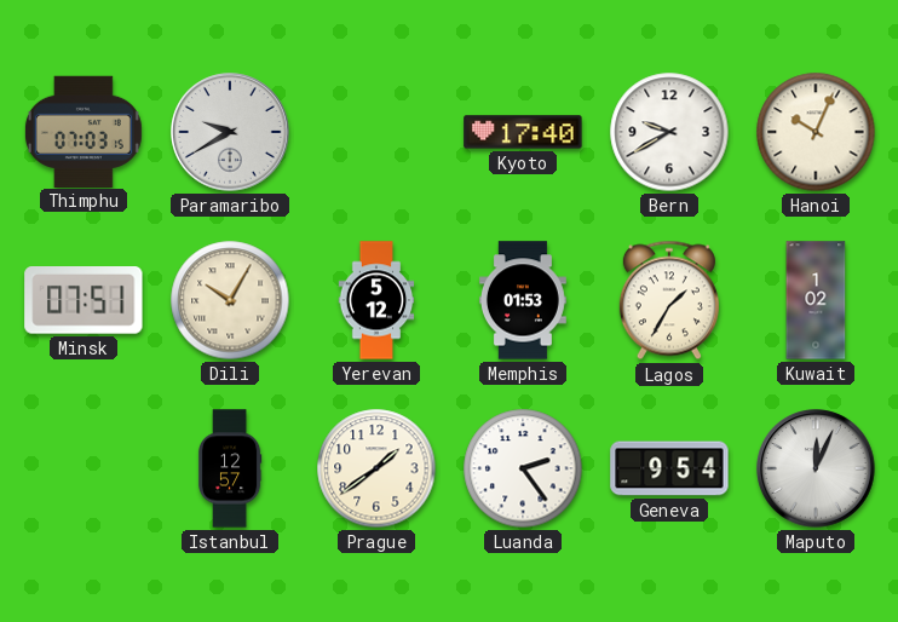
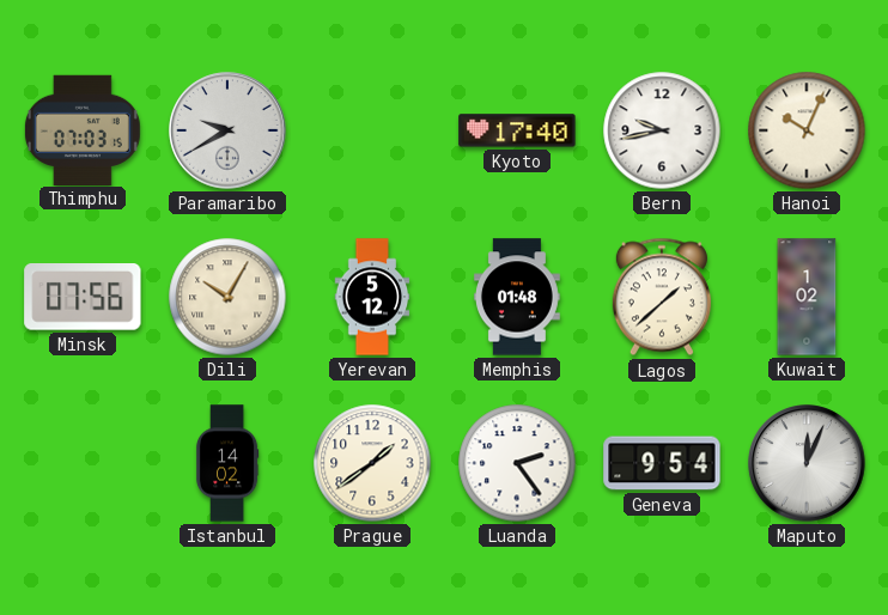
Bern: 9:40 -> 9:43
Minsk: 07:51 -> 07:56
Memphis: 01:53 -> 01:48
Lagos: 1:35 -> 1:38
Istanbul: 12:57 -> 14:02
